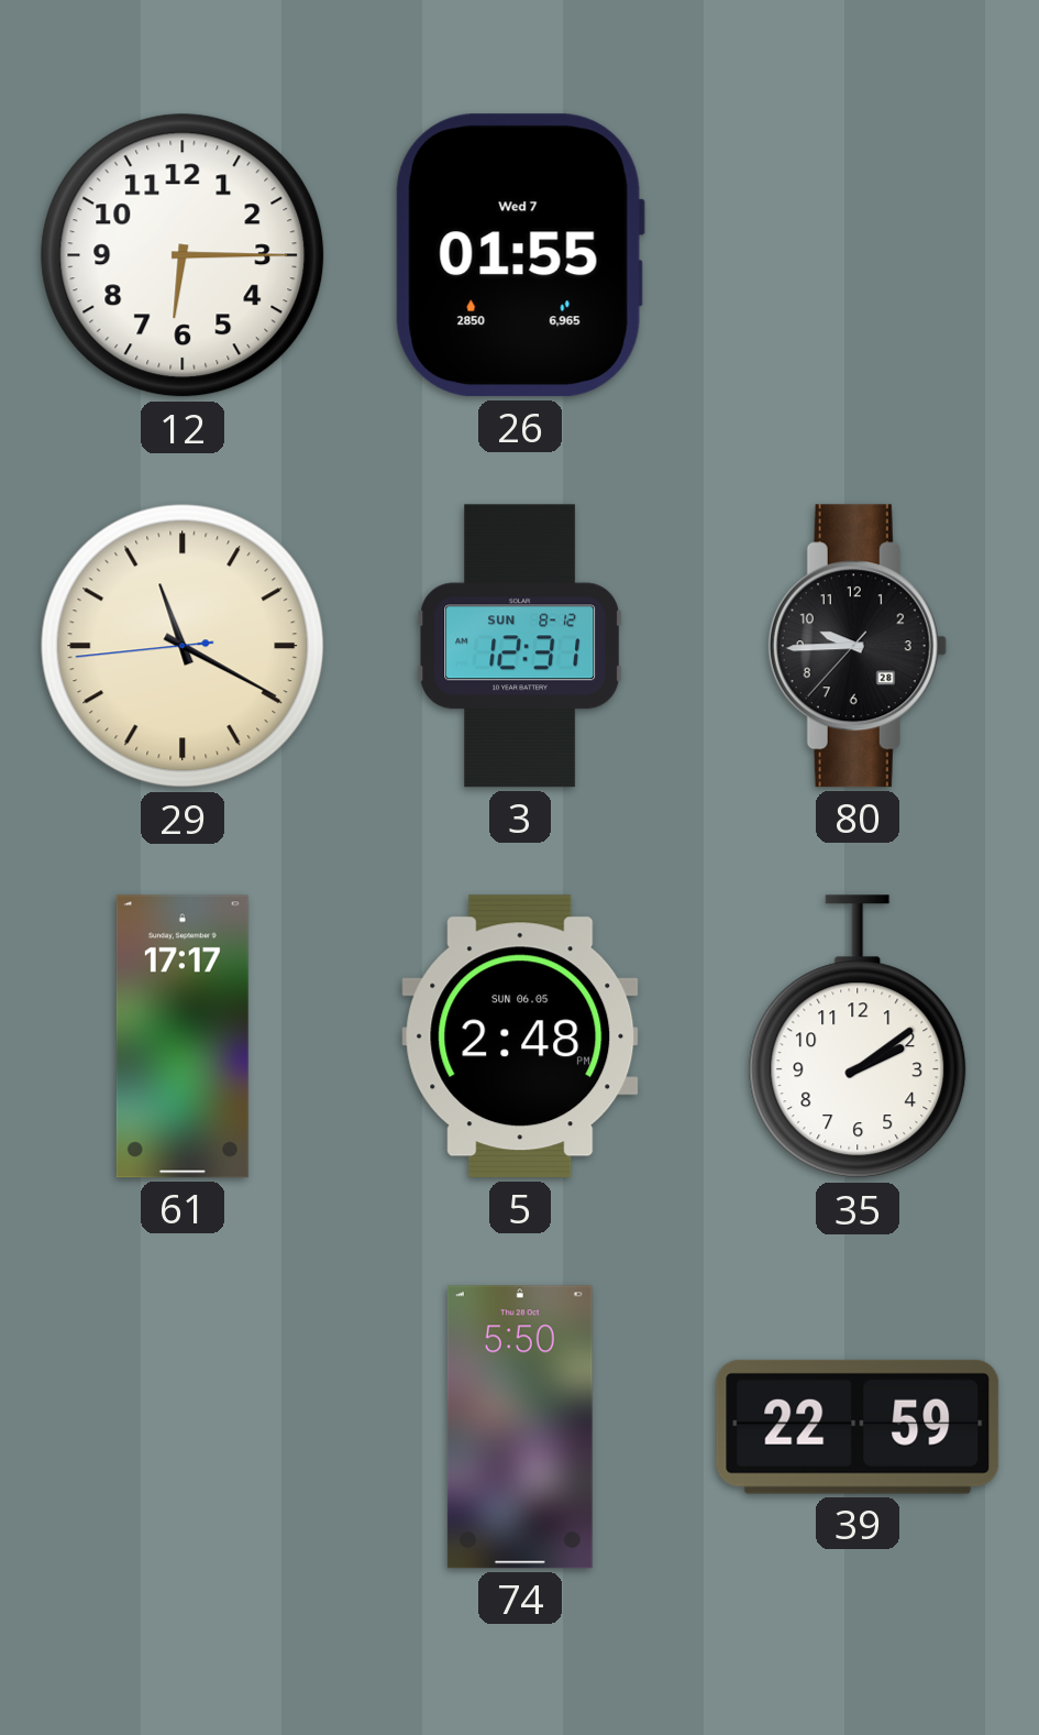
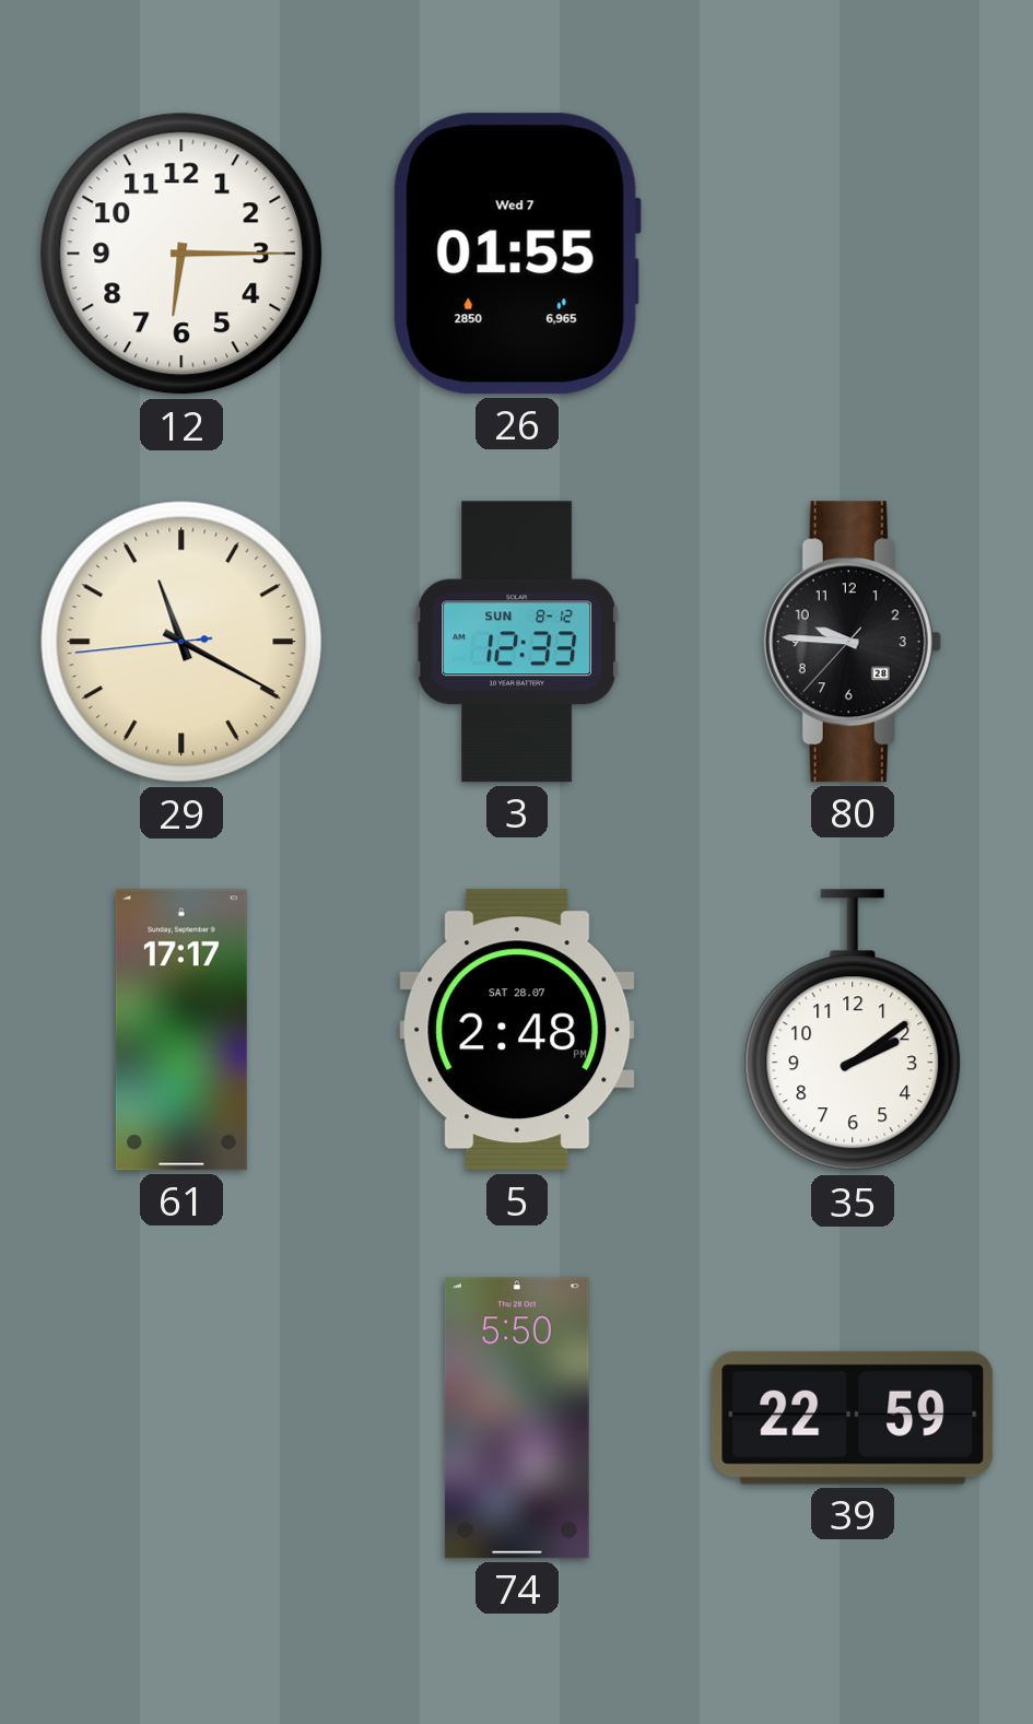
3: 12:31 -> 12:33
80: 9:44 -> 9:45
5 date: SUN 06.05 -> SAT 28.07
